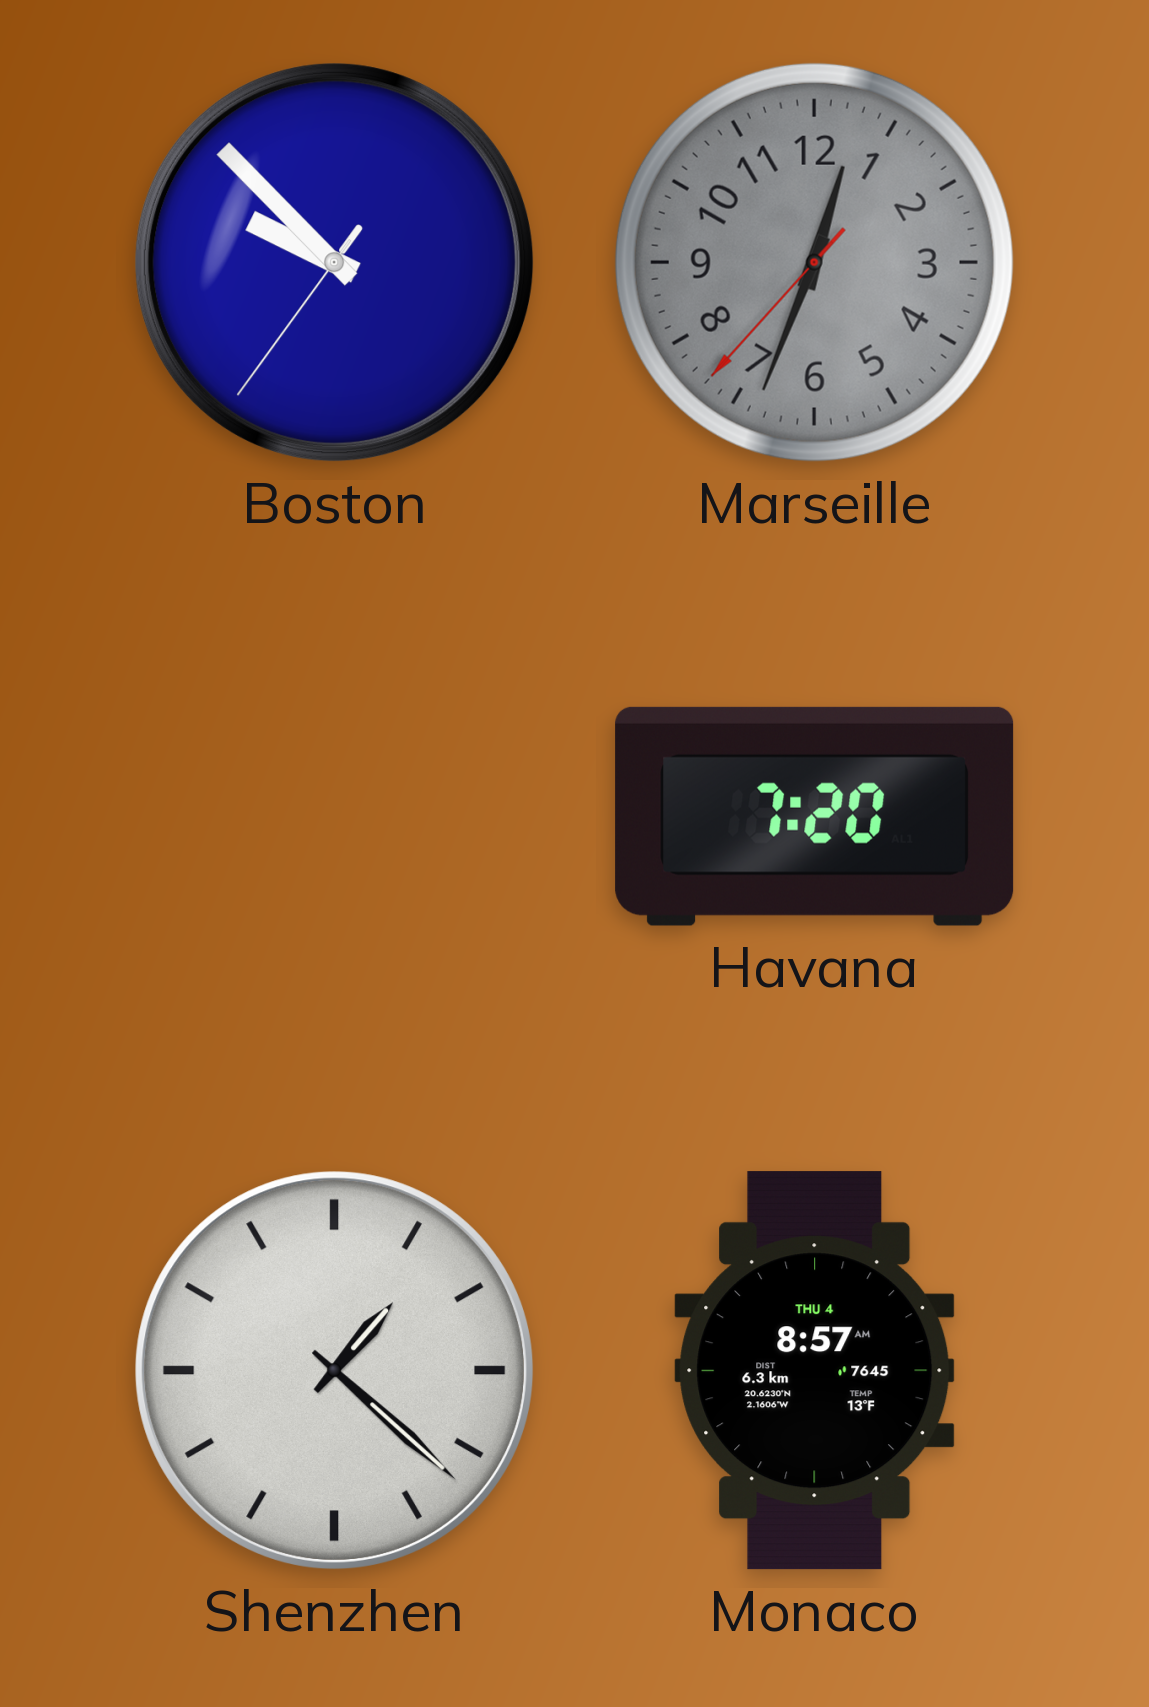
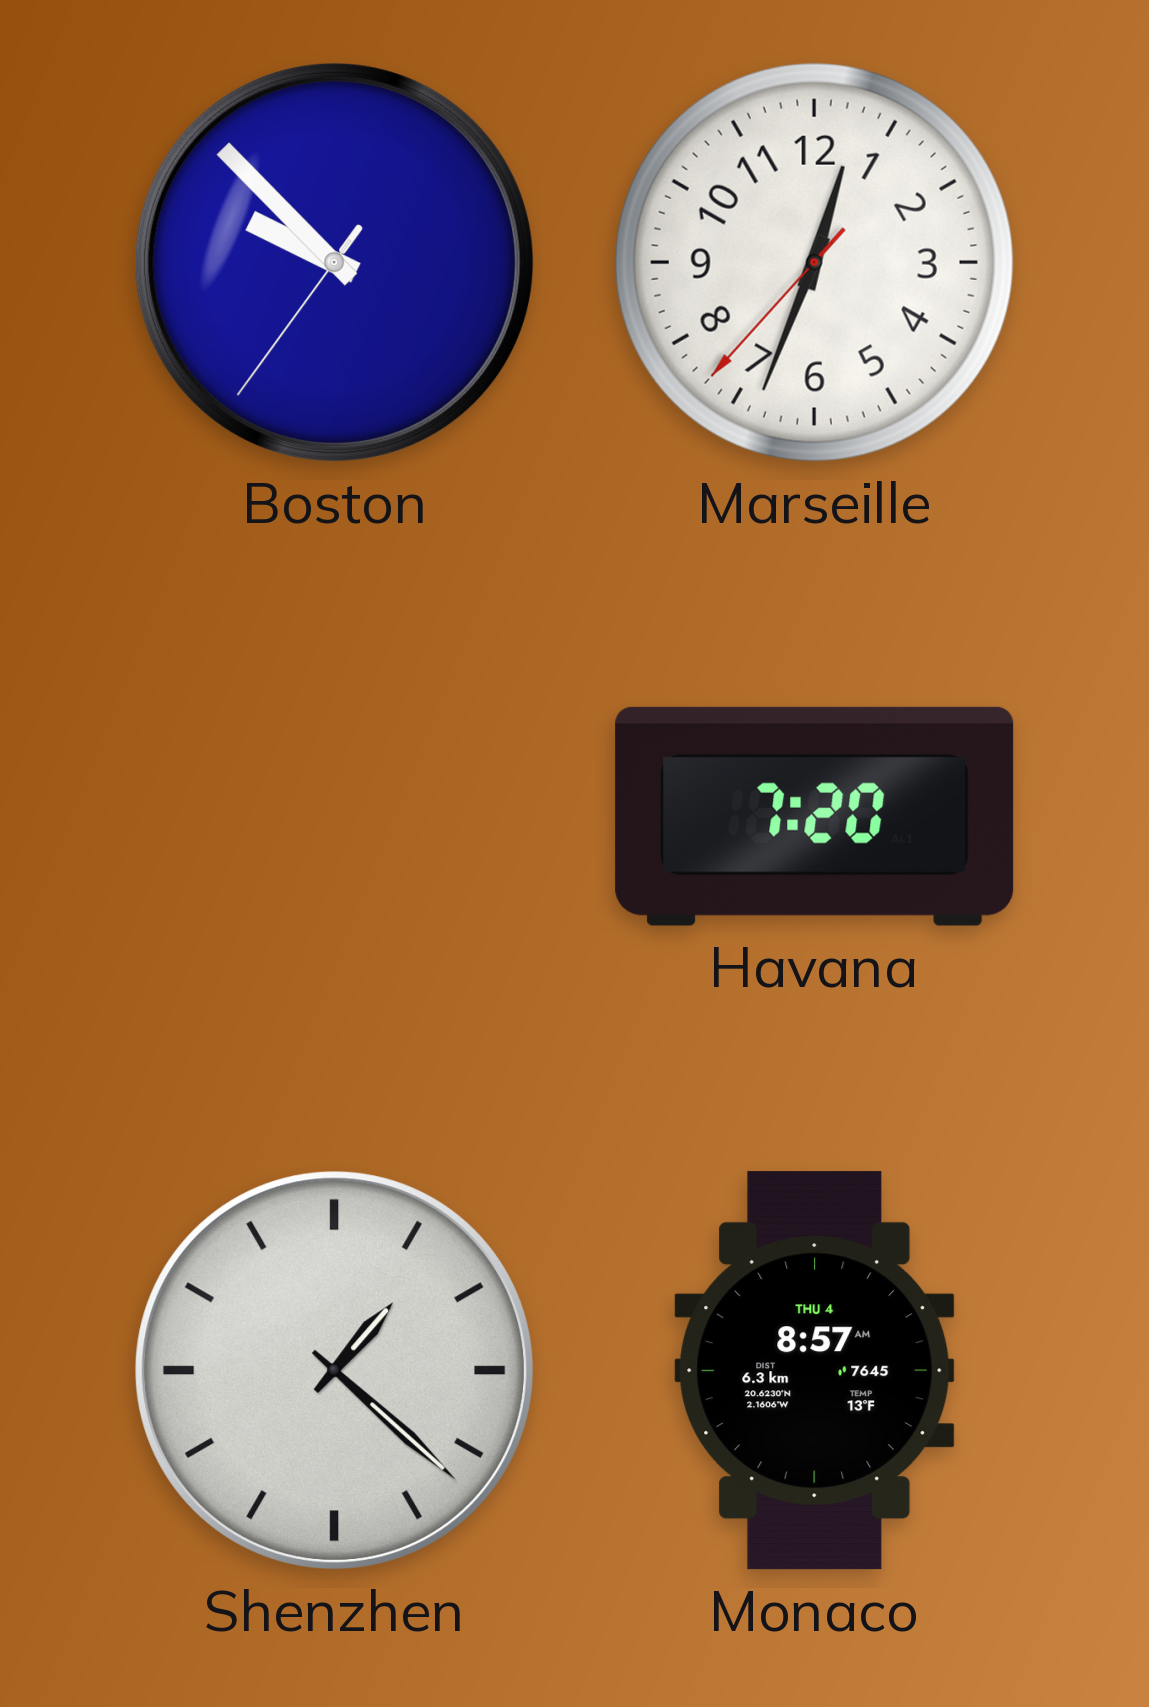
Marseille dial: grey -> white
